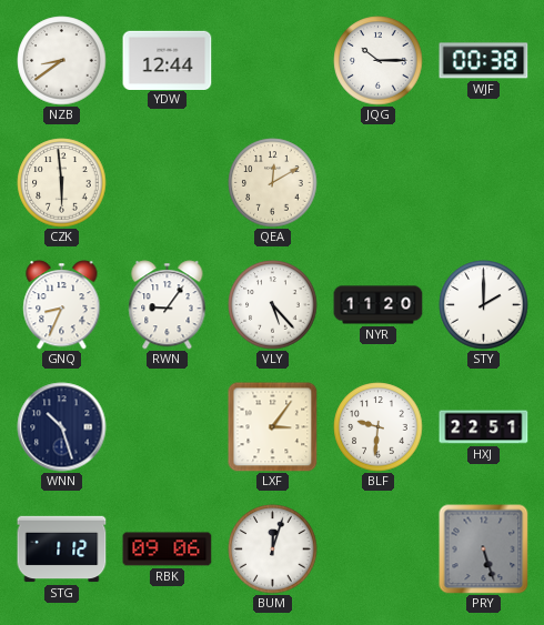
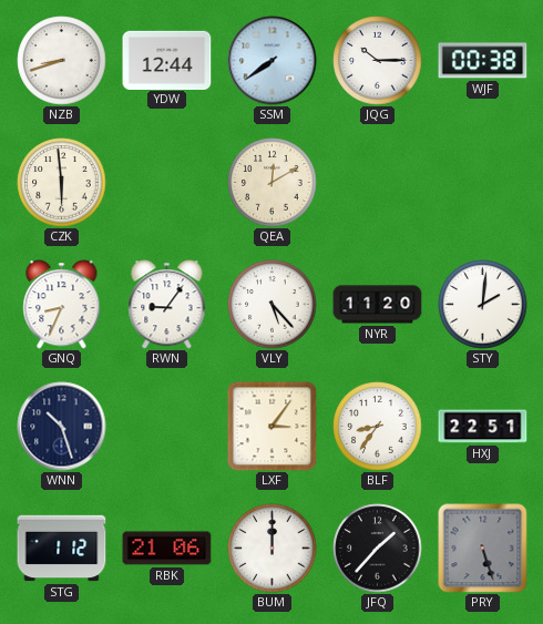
NZB: 8:39 -> 8:42
SSM: none -> 7:39
STY: 2:00 -> 2:01
BLF: 9:31 -> 8:36
RBK: 09:06 -> 21:06
BUM: 12:03 -> 12:00
JFQ: none -> 1:37
